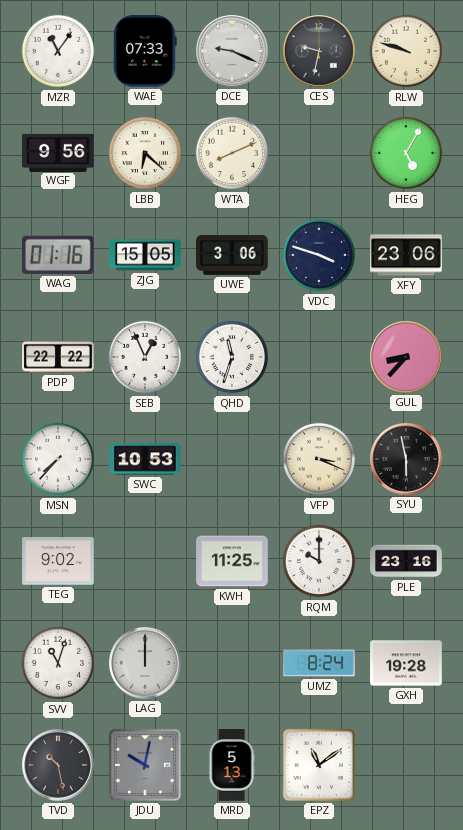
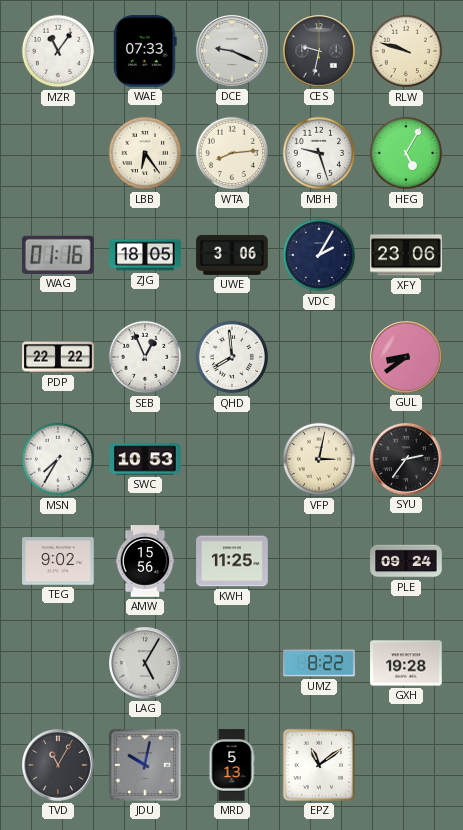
WGF: 9:56 -> none
LBB: 6:22 -> 6:24
WTA: 8:11 -> 8:14
MBH: none -> 9:27
ZJG: 15:05 -> 18:05
VDC: 3:48 -> 2:05
QHD: 11:33 -> 7:59
GUL: 8:37 -> 8:39
MSN: 7:37 -> 7:35
VFP: 3:19 -> 3:02
SYU: 5:58 -> 2:36
AMW: none -> 15:56
RQM: 10:00 -> none
PLE: 23:16 -> 09:24
SVV: 11:03 -> none
LAG: 12:00 -> 5:05
UMZ: 8:24 -> 8:22
TVD: 10:28 -> 11:05
